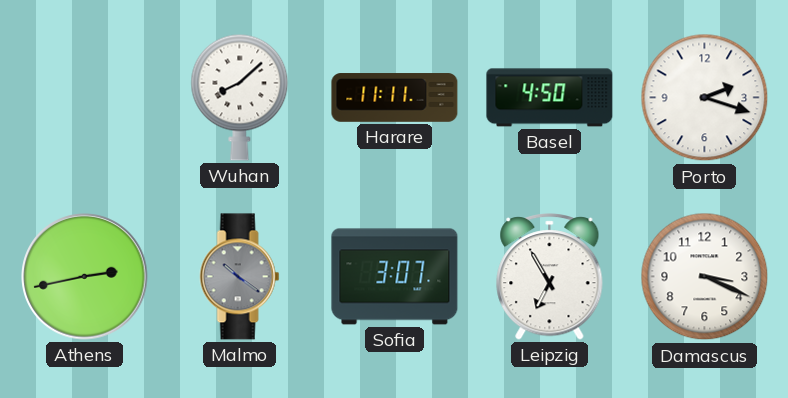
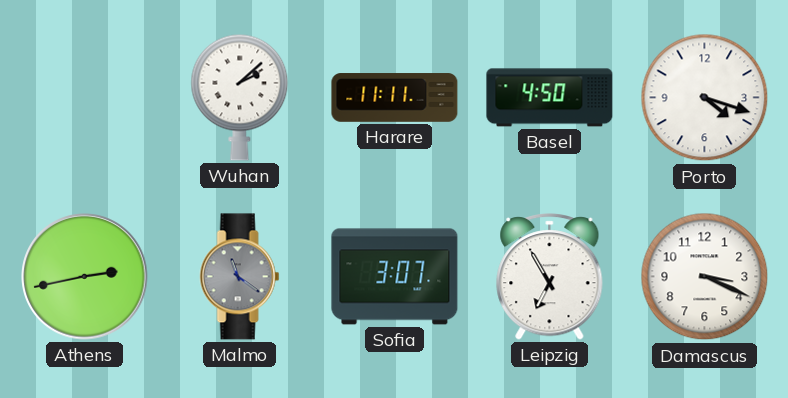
Wuhan: 8:08 -> 2:08
Porto: 2:18 -> 4:18
Malmo: 10:21 -> 11:21
